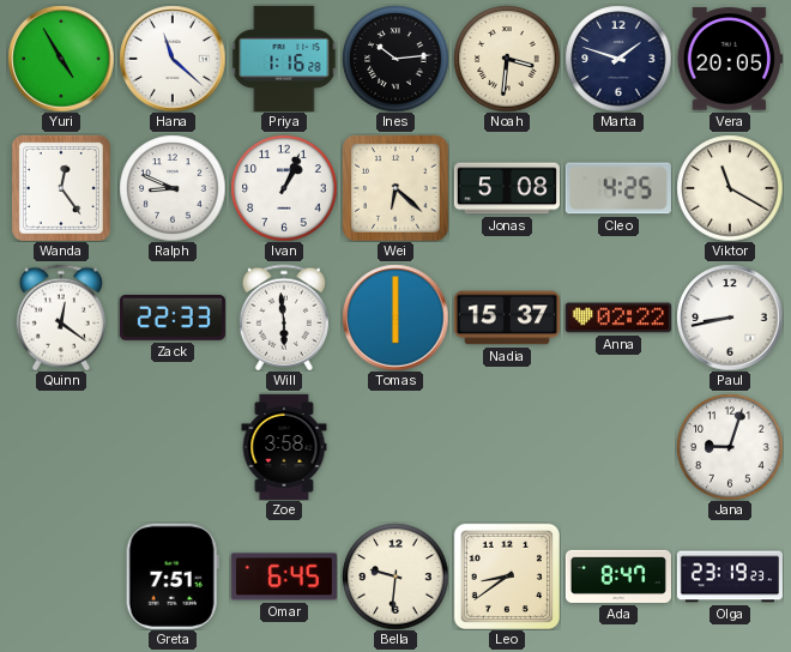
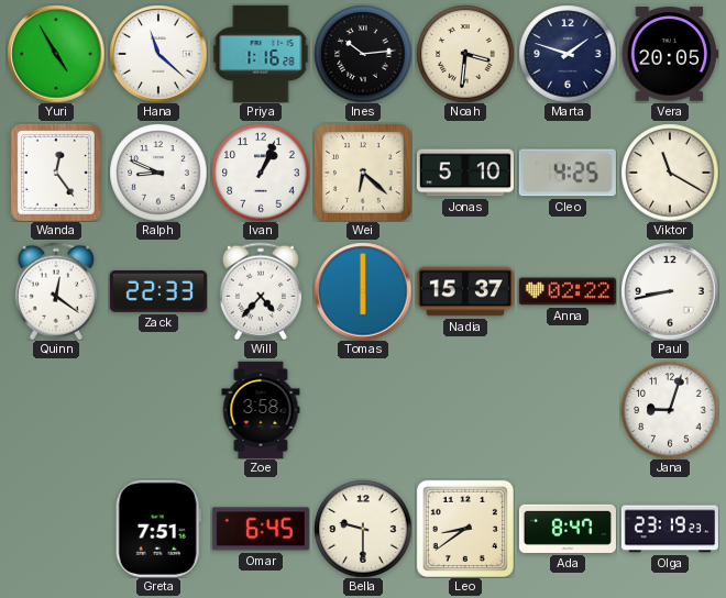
Jonas: 5:08 -> 5:10
Will: 5:59 -> 4:37
Bella: 9:31 -> 9:30
